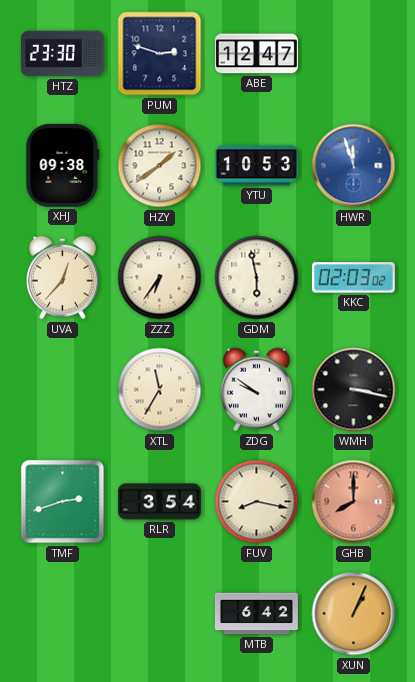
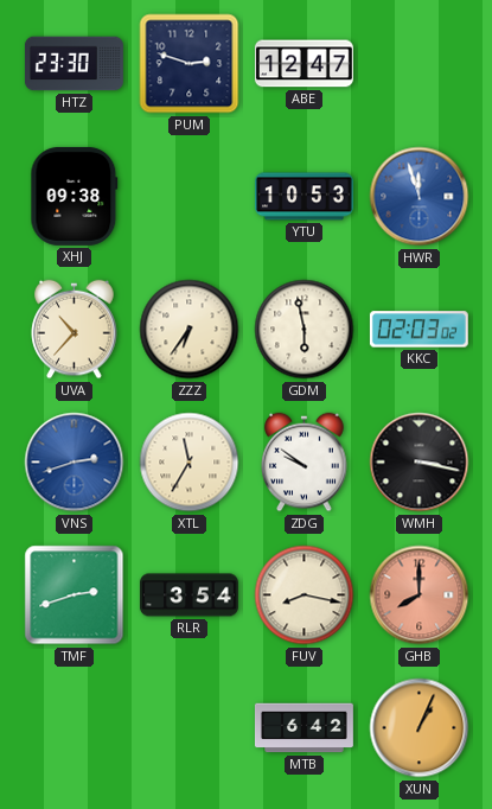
HZY: 1:39 -> none
UVA: 12:37 -> 10:37
VNS: none -> 2:42
